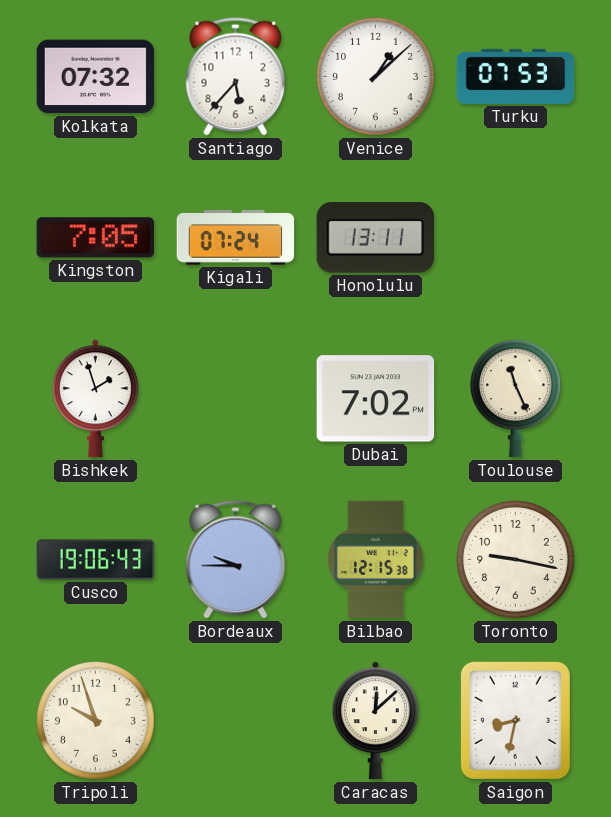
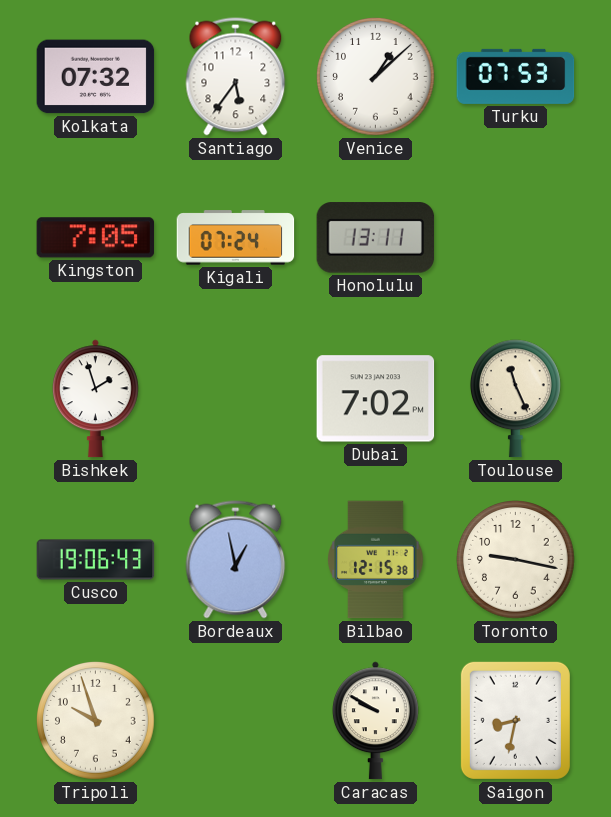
Santiago: 5:37 -> 5:36
Bordeaux: 9:45 -> 12:58
Caracas: 12:08 -> 9:50
